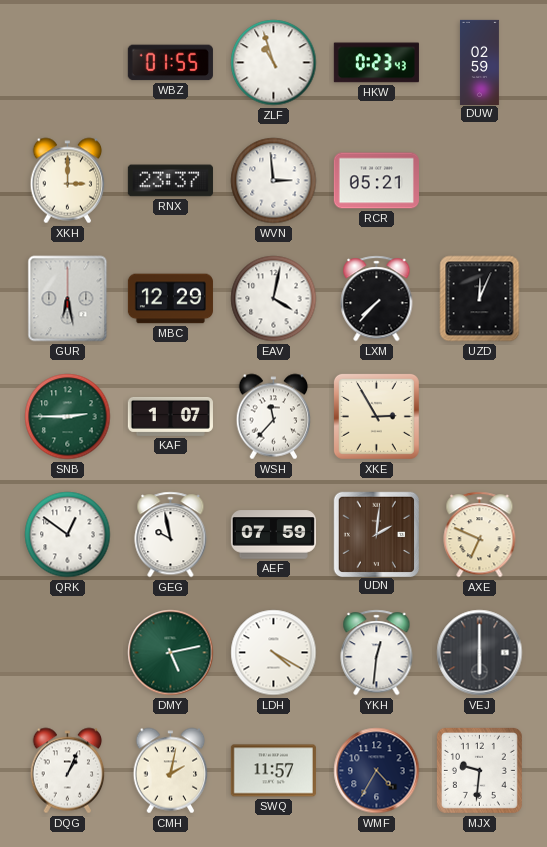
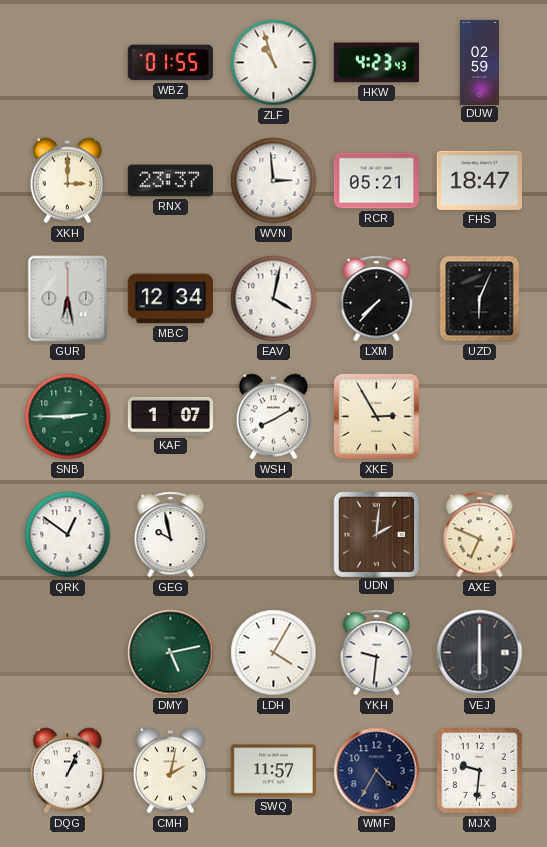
HKW: 0:23 -> 4:23
FHS: none -> 18:47
MBC: 12:29 -> 12:34
UZD: 12:04 -> 6:04
WSH: 11:37 -> 8:10
AEF: 07:59 -> none
LDH: 4:20 -> 4:05
YKH: 12:31 -> 9:31
